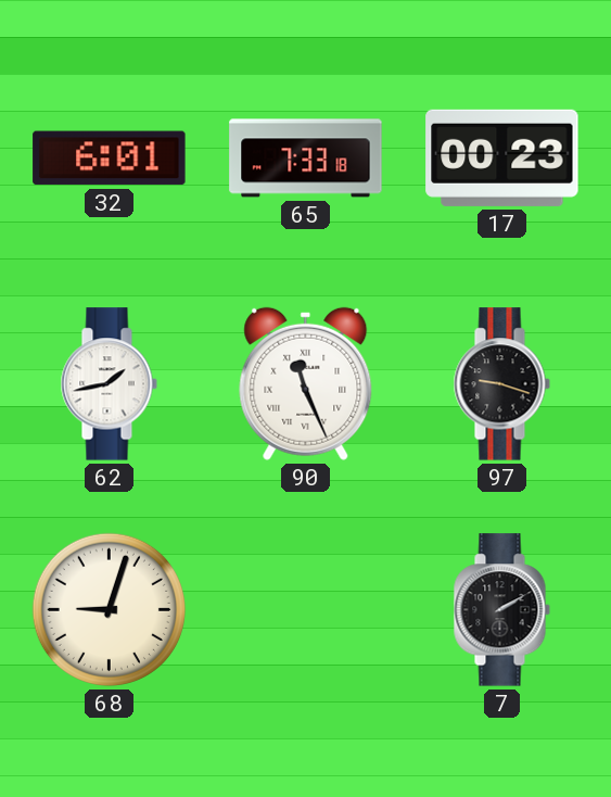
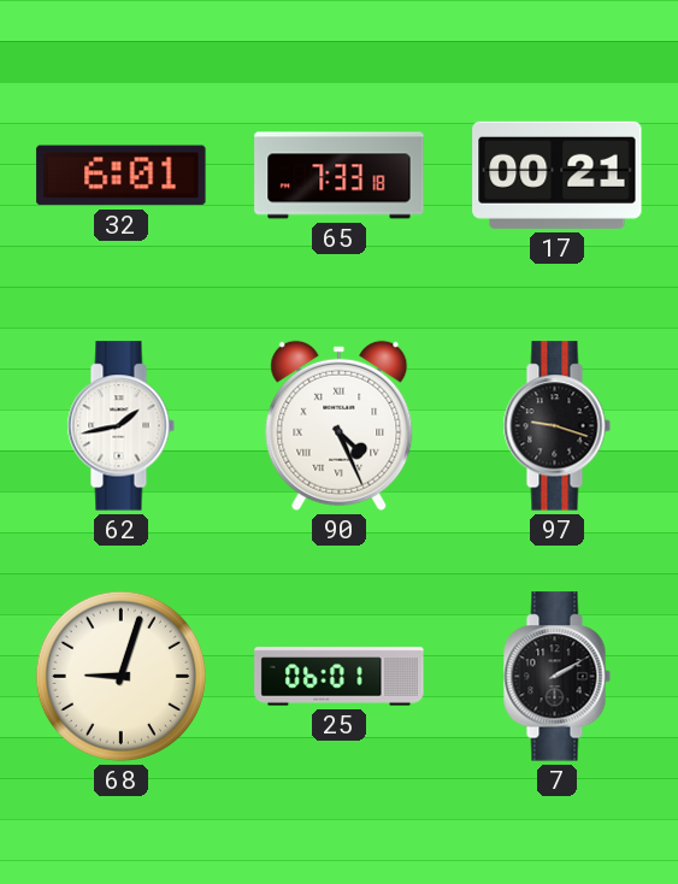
17: 00:23 -> 00:21
90: 11:26 -> 4:26
25: none -> 06:01
